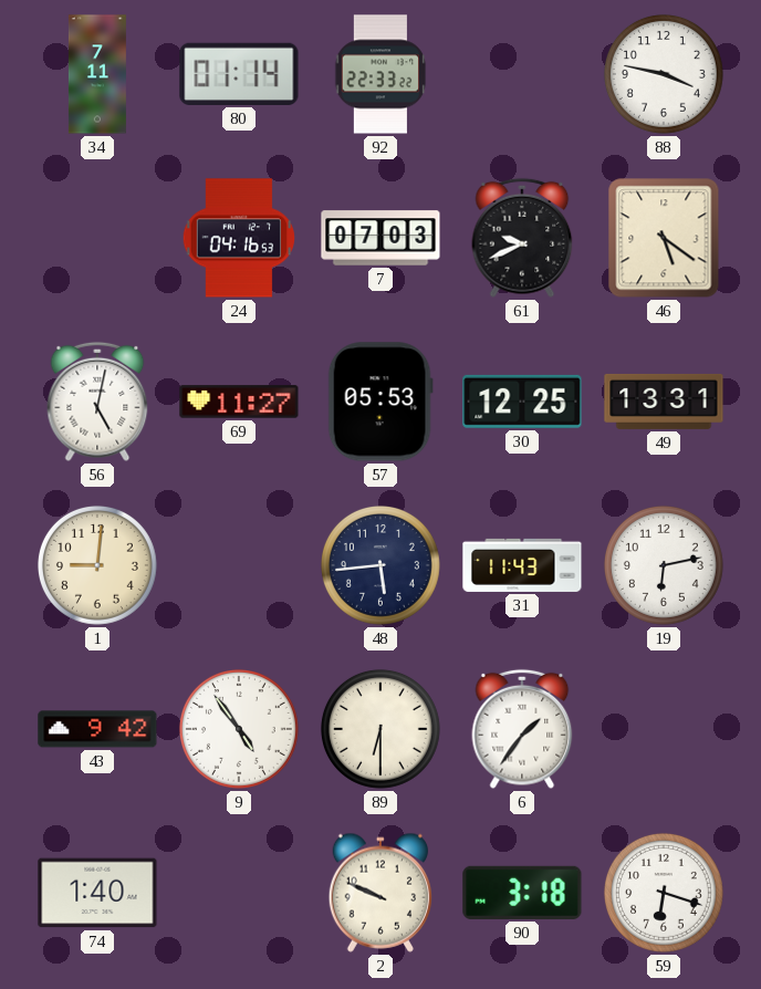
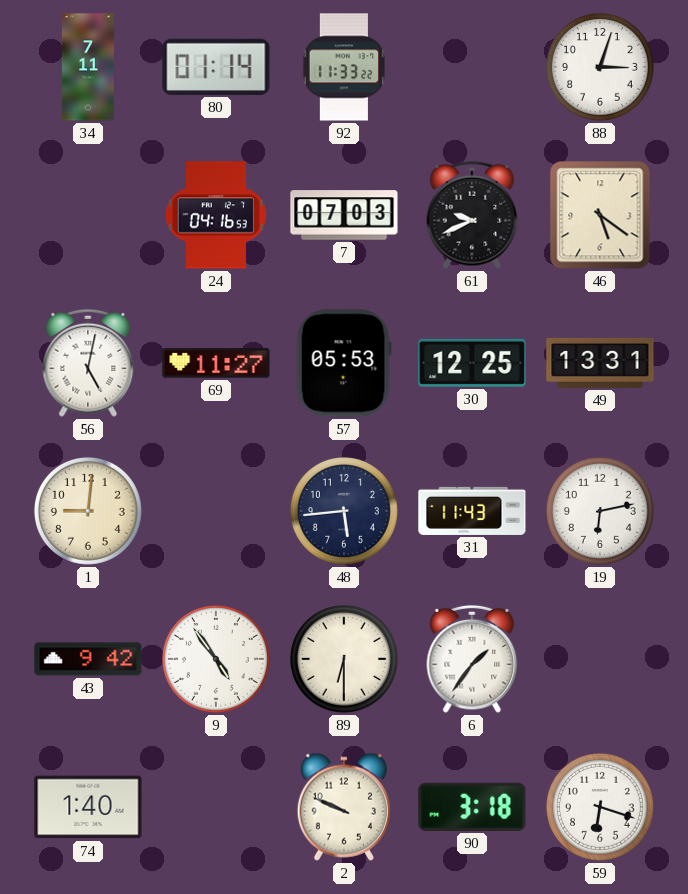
92: 22:33 -> 11:33
88: 3:47 -> 3:03
